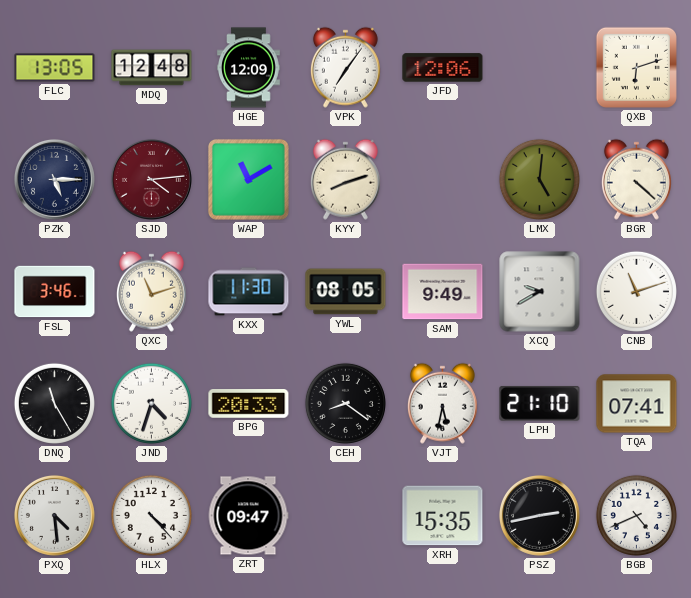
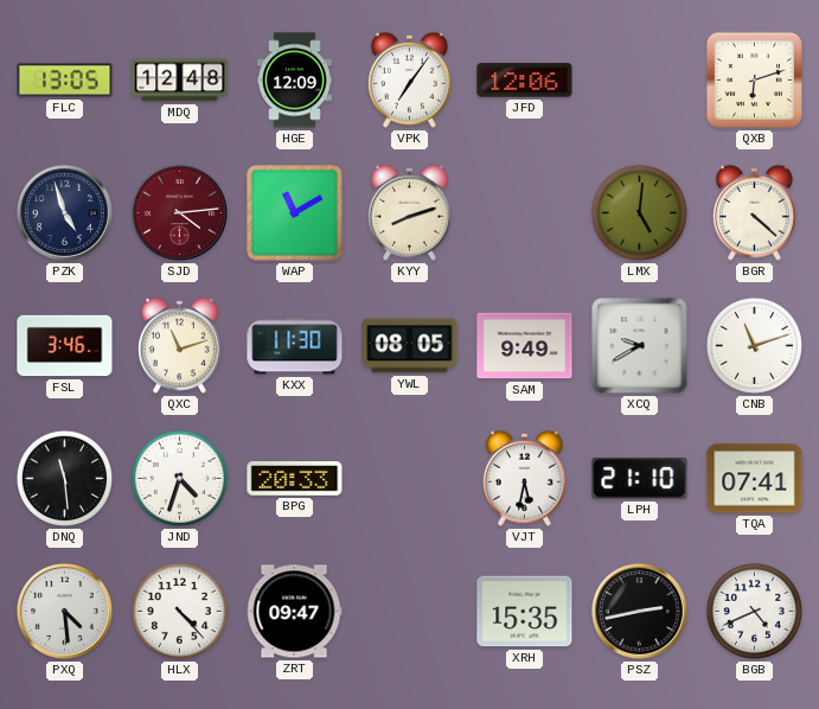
PZK: 5:15 -> 4:57
DNQ: 11:25 -> 11:29
CEH: 8:21 -> none
